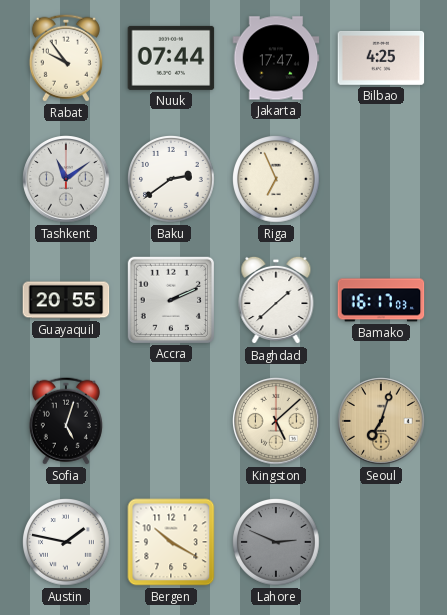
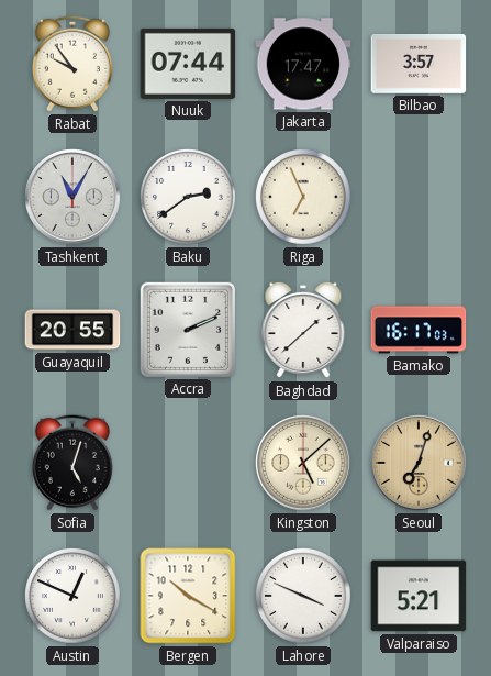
Bilbao: 4:25 -> 3:57
Tashkent: 11:09 -> 11:05
Austin: 1:47 -> 12:49
Lahore: 2:49 -> 3:49
Lahore dial: grey -> white
Valparaiso: none -> 5:21
